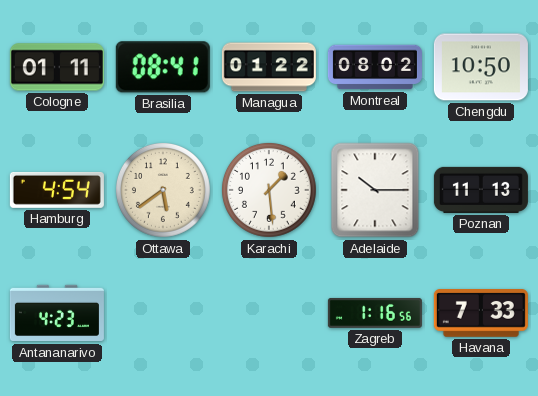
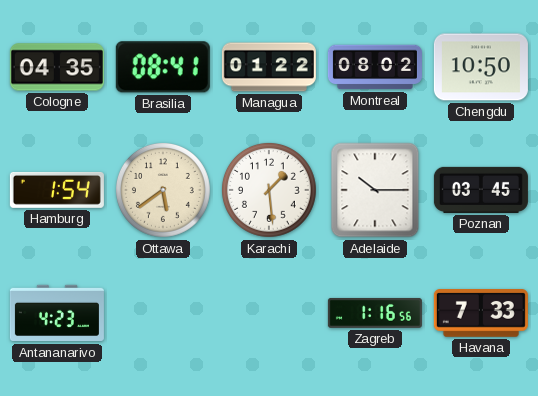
Cologne: 01:11 -> 04:35
Hamburg: 4:54 -> 1:54
Poznan: 11:13 -> 03:45
